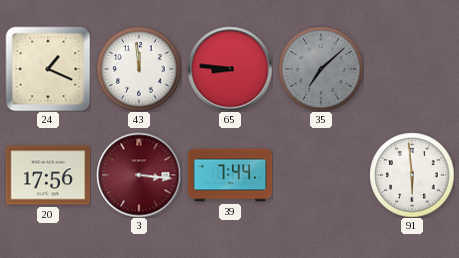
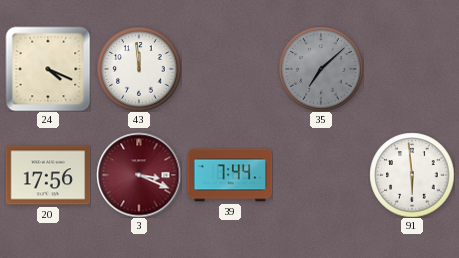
24: 1:19 -> 4:19
65: 8:46 -> none
3: 3:16 -> 3:19
